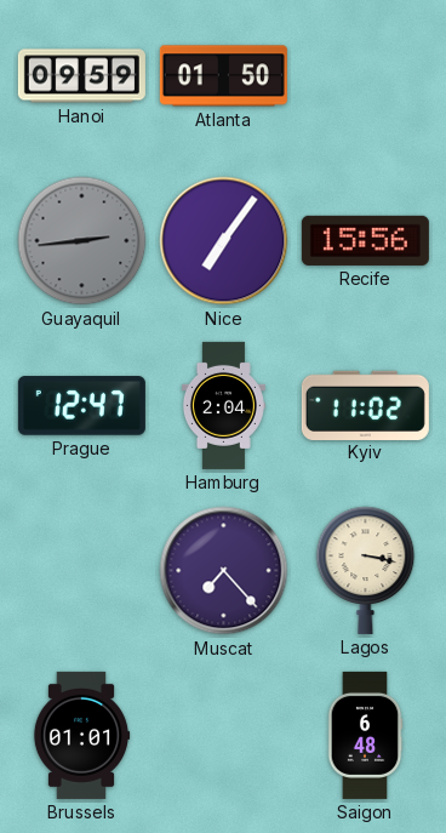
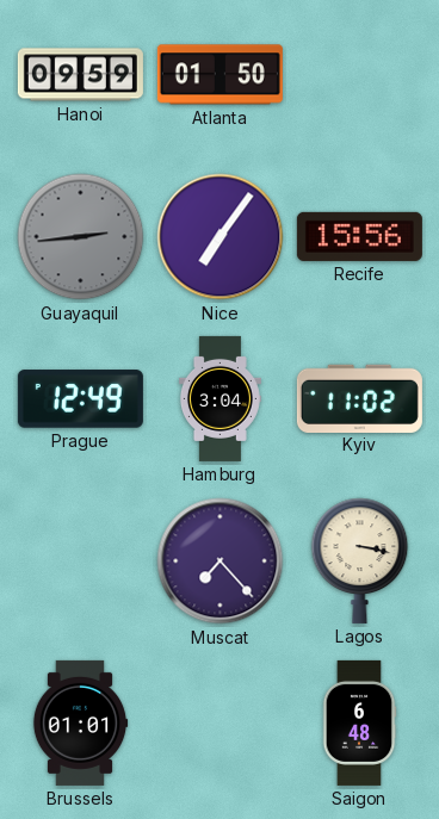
Prague: 12:47 -> 12:49
Hamburg: 2:04 -> 3:04
